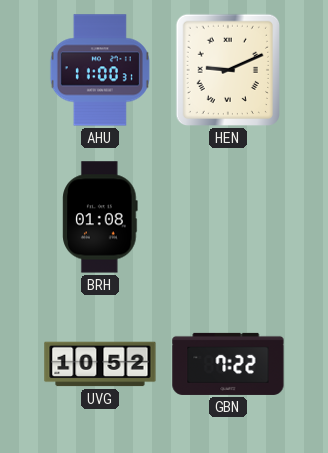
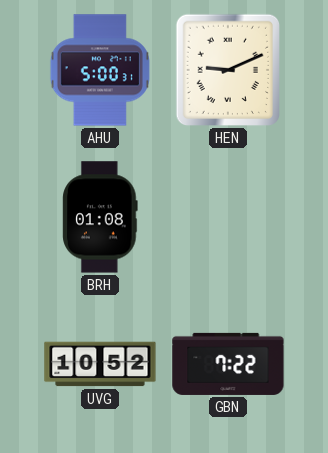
AHU: 11:00 -> 5:00
